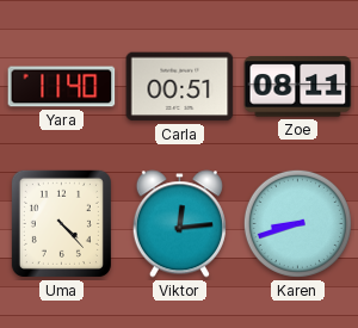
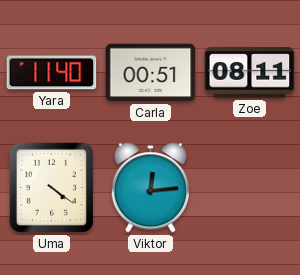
Uma: 4:23 -> 4:21
Karen: 8:42 -> none
